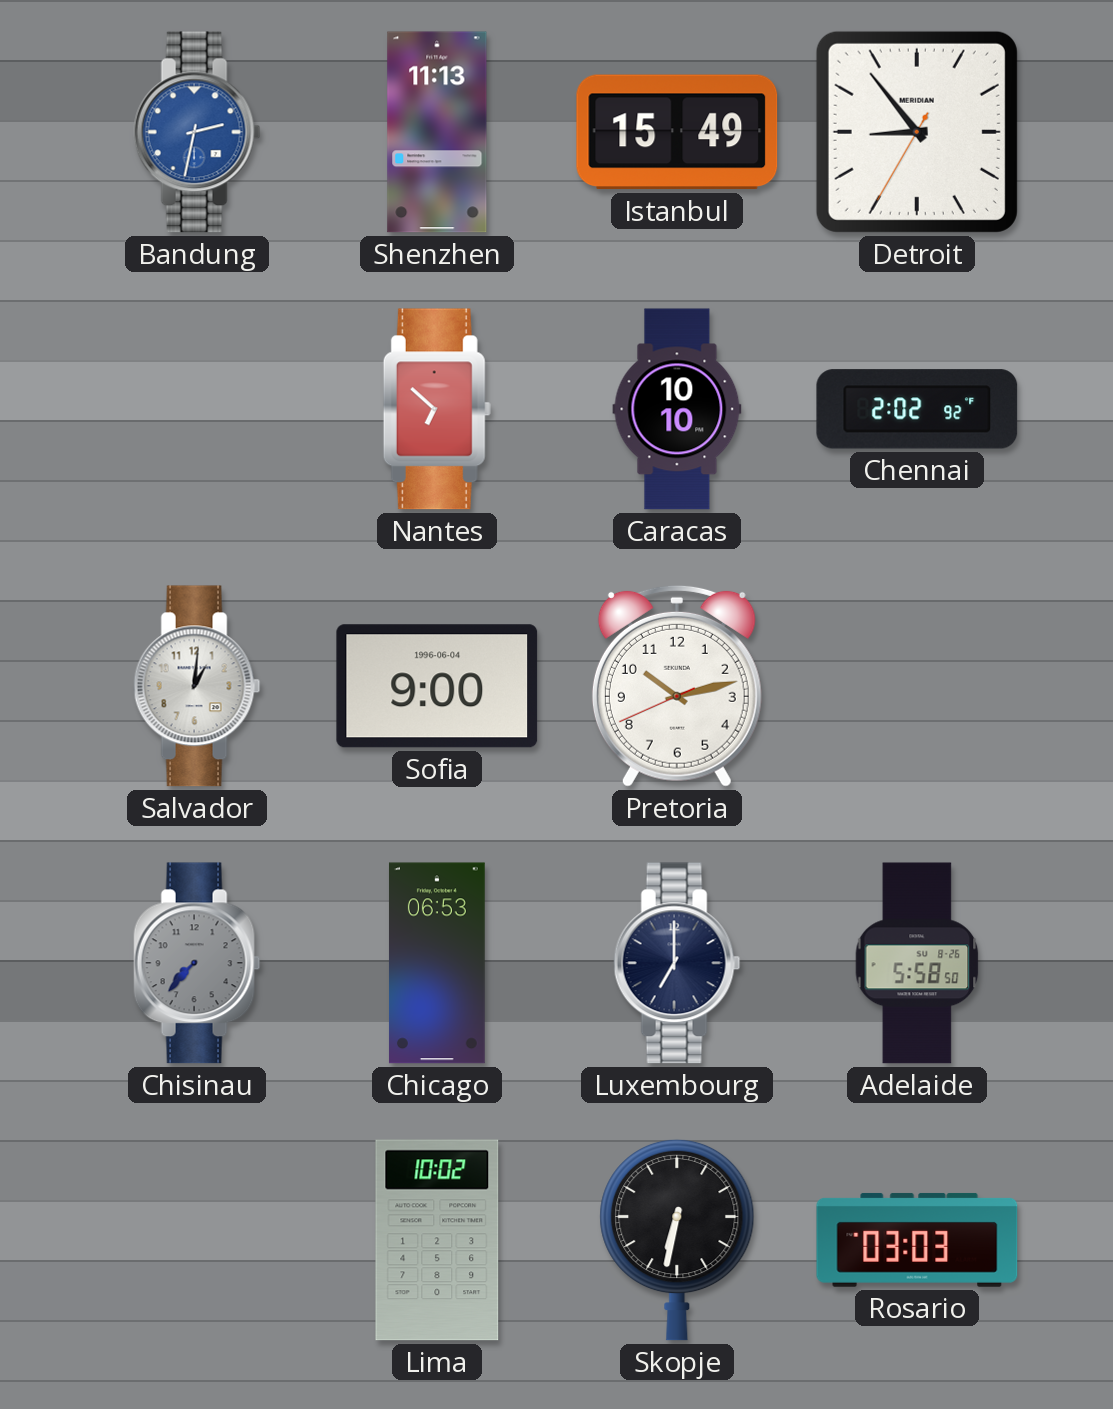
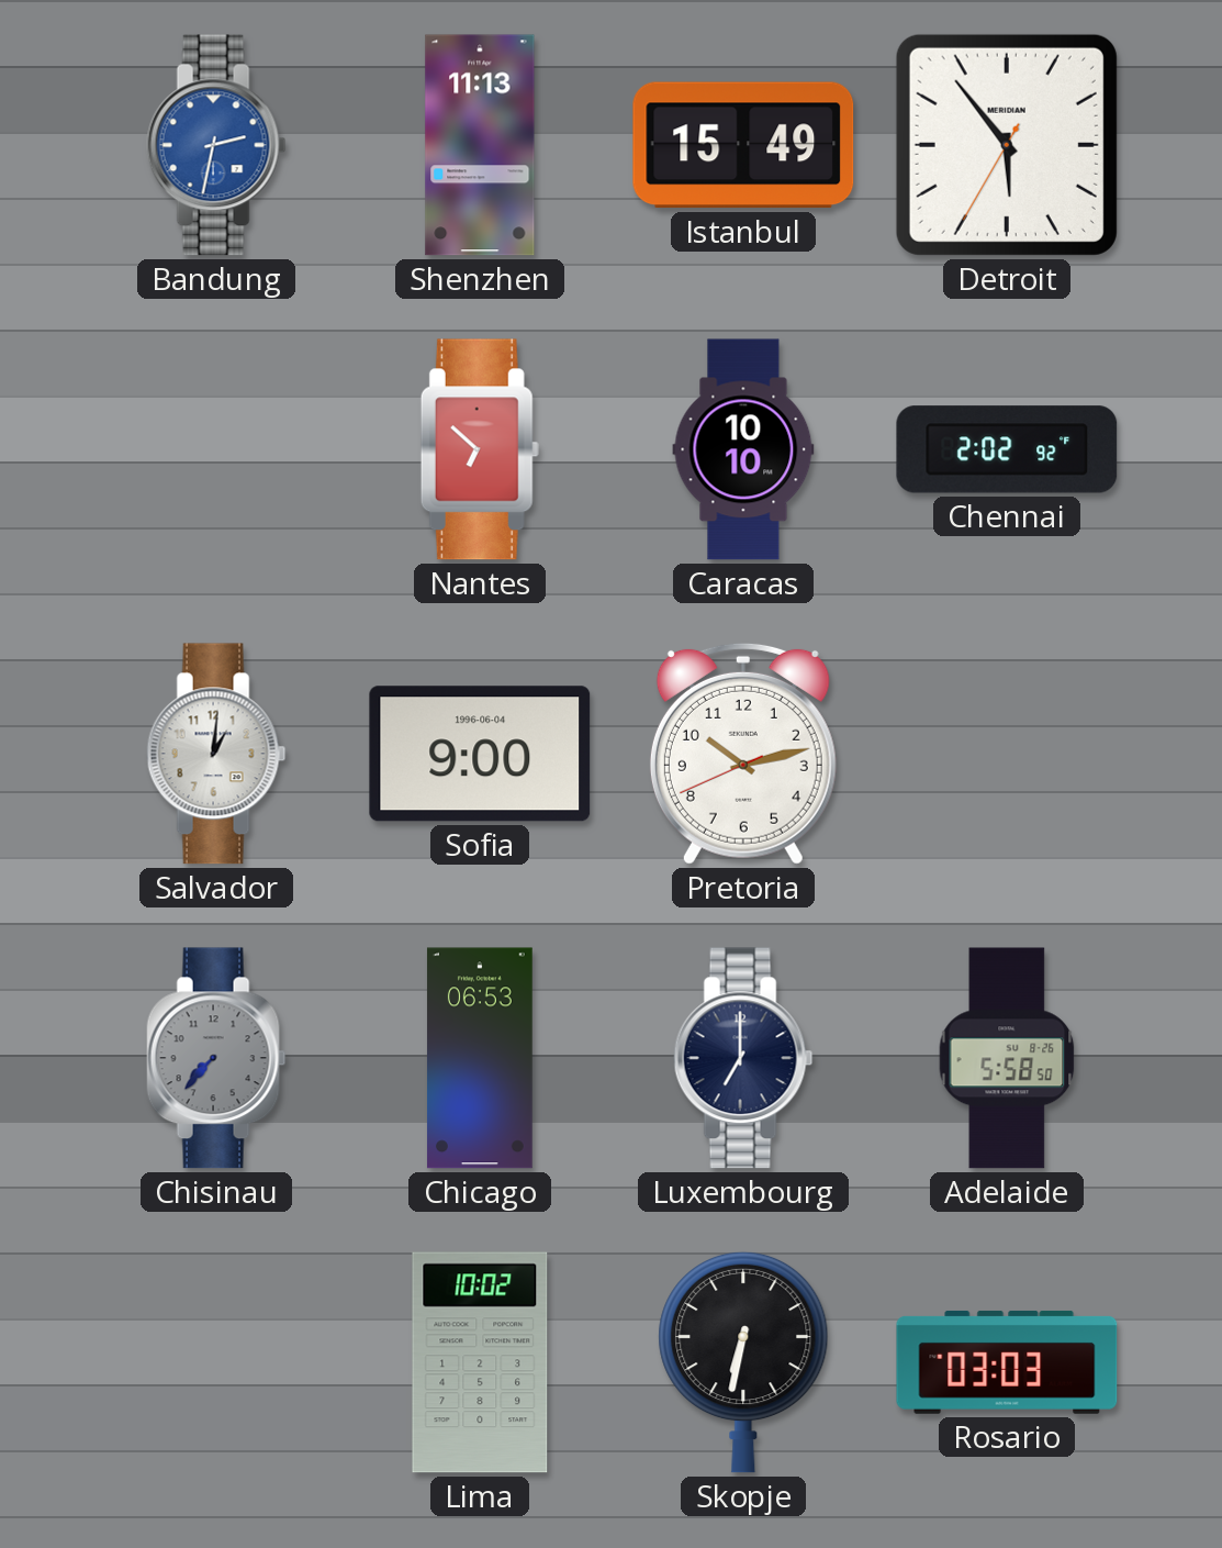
Detroit: 8:53 -> 5:53
